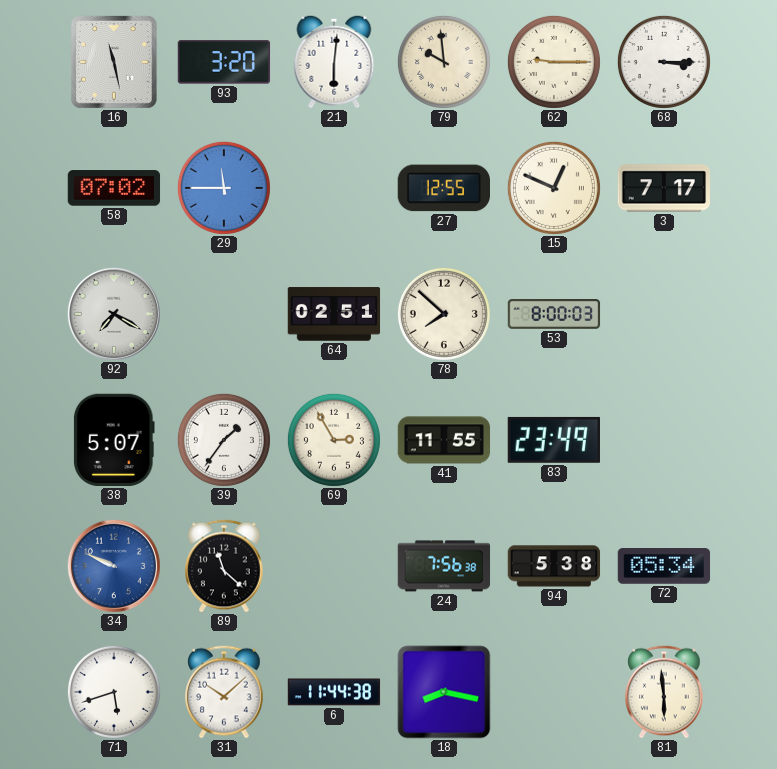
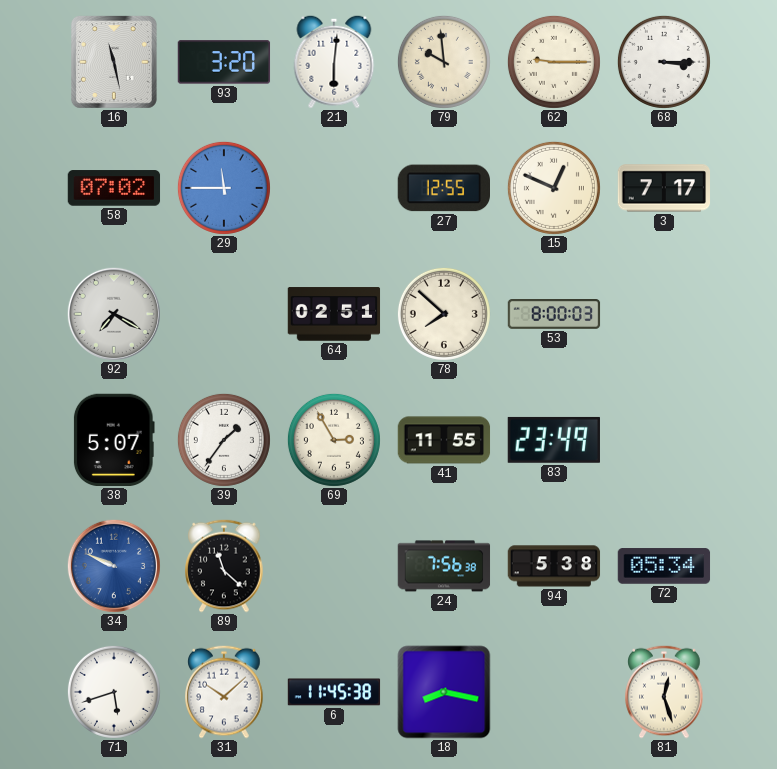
6: 11:44 -> 11:45
81: 5:59 -> 12:27
